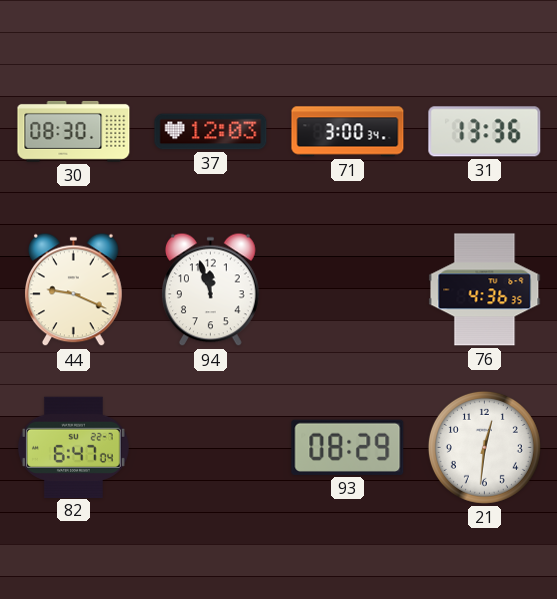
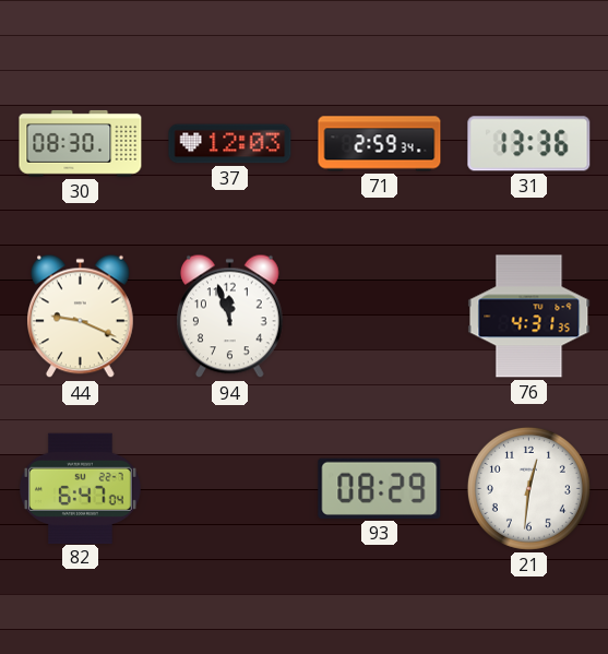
71: 3:00 -> 2:59
76: 4:36 -> 4:31
